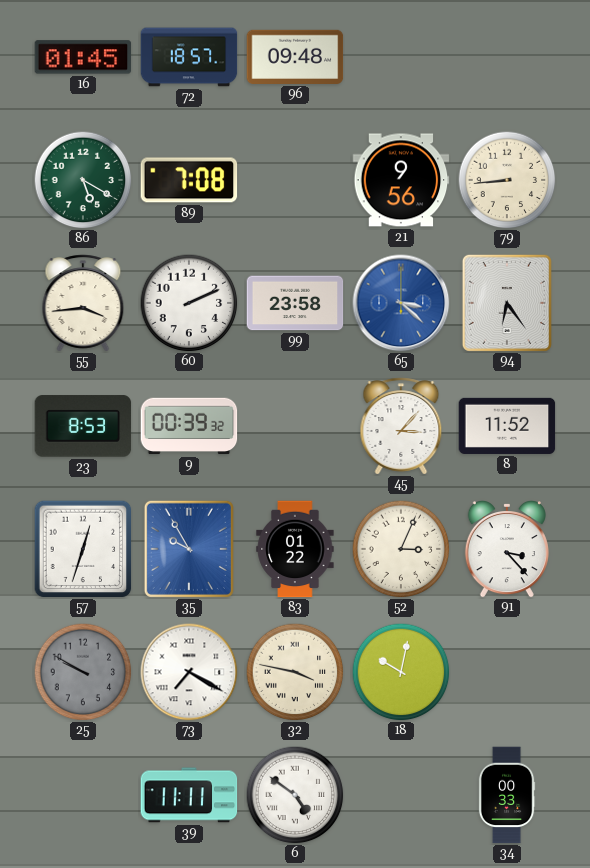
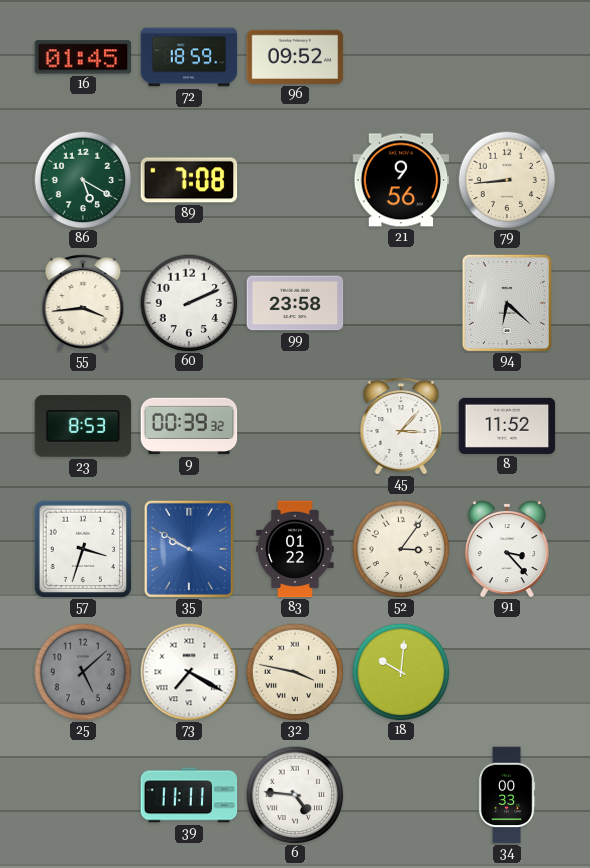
72: 18:57 -> 18:59
96: 09:48 -> 09:52
65: 3:22 -> none
94: 6:24 -> 6:22
57: 12:33 -> 3:33
35: 9:55 -> 9:50
52: 3:04 -> 3:06
25: 9:50 -> 5:08
18: 10:02 -> 10:01
6: 4:51 -> 4:46
